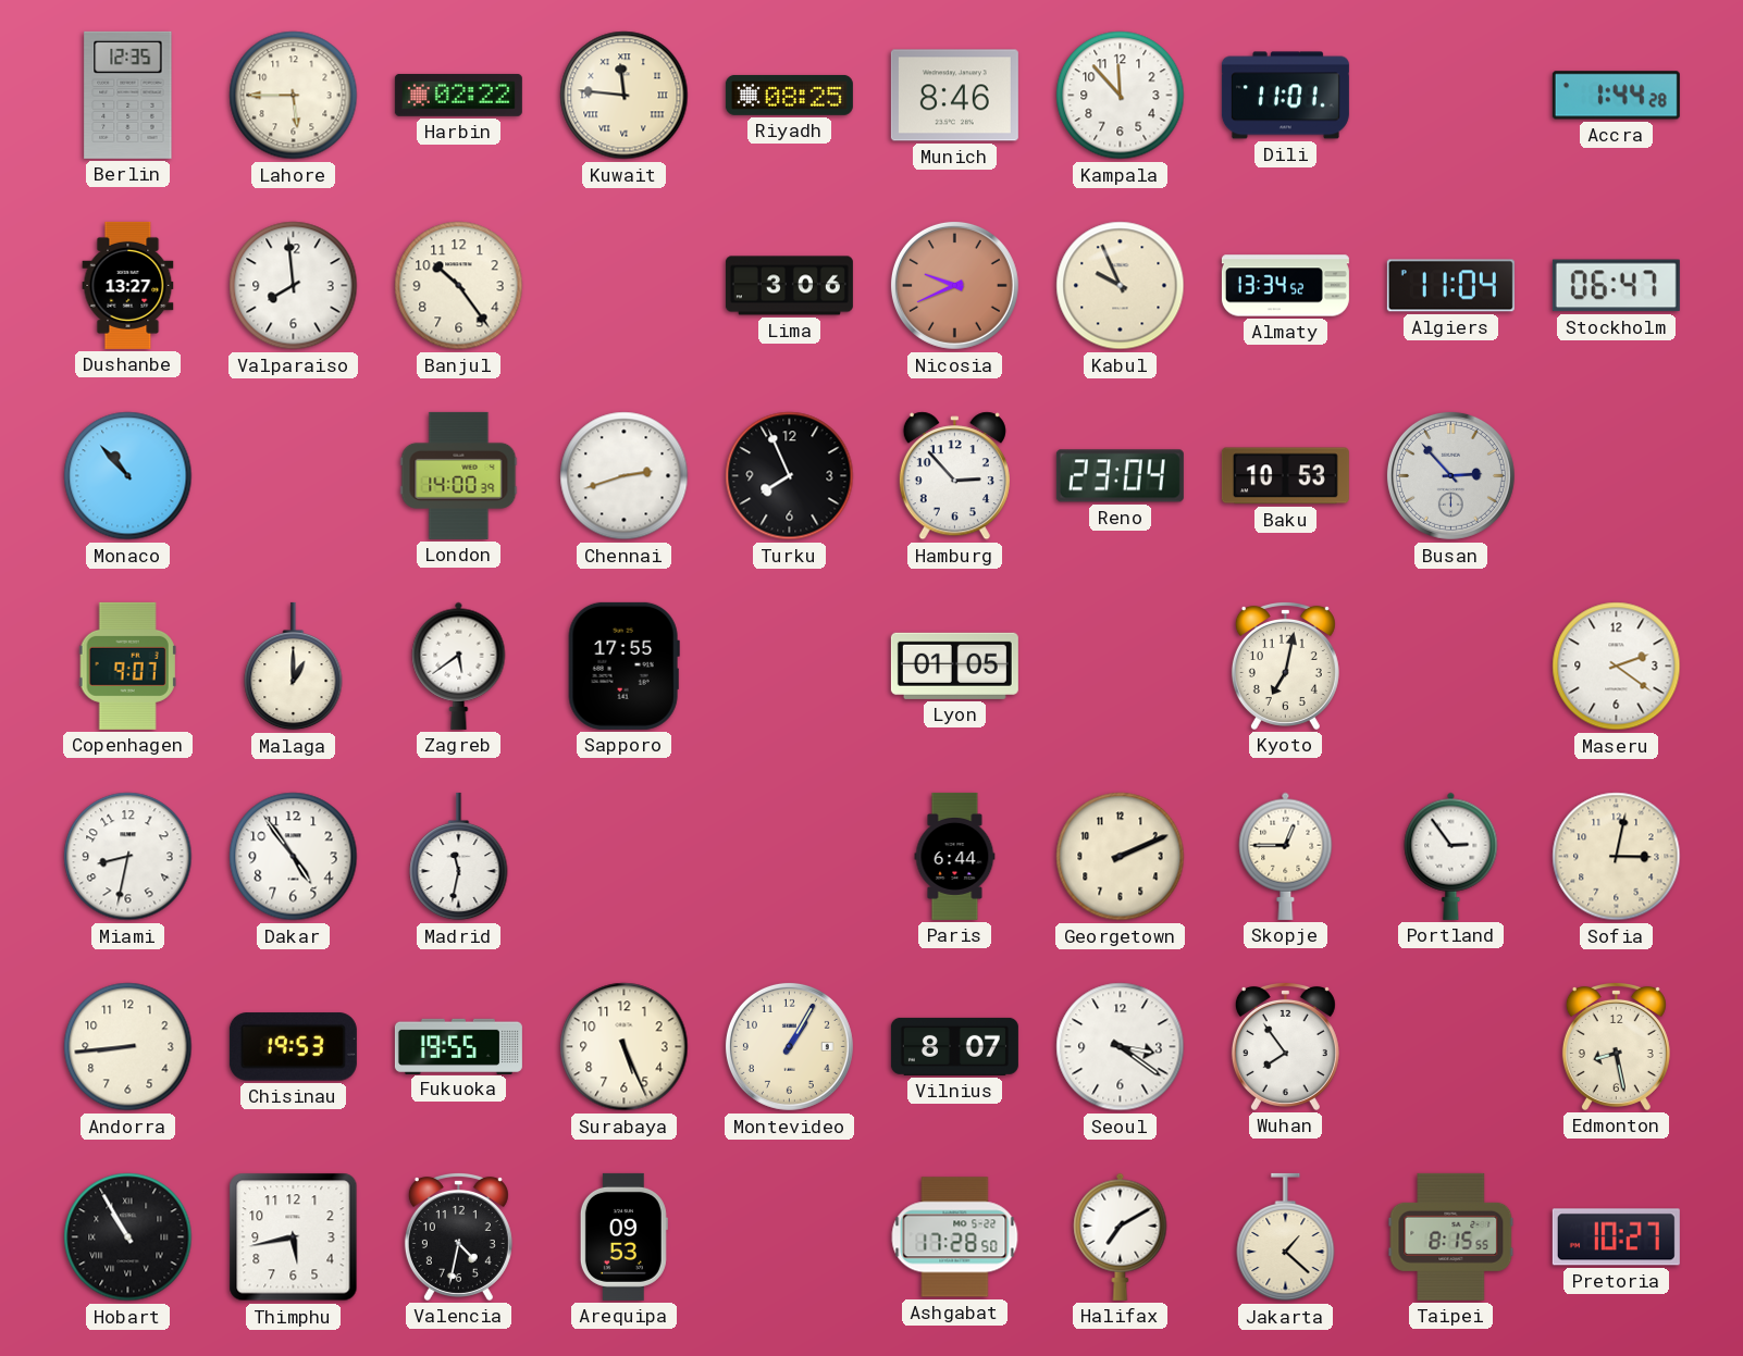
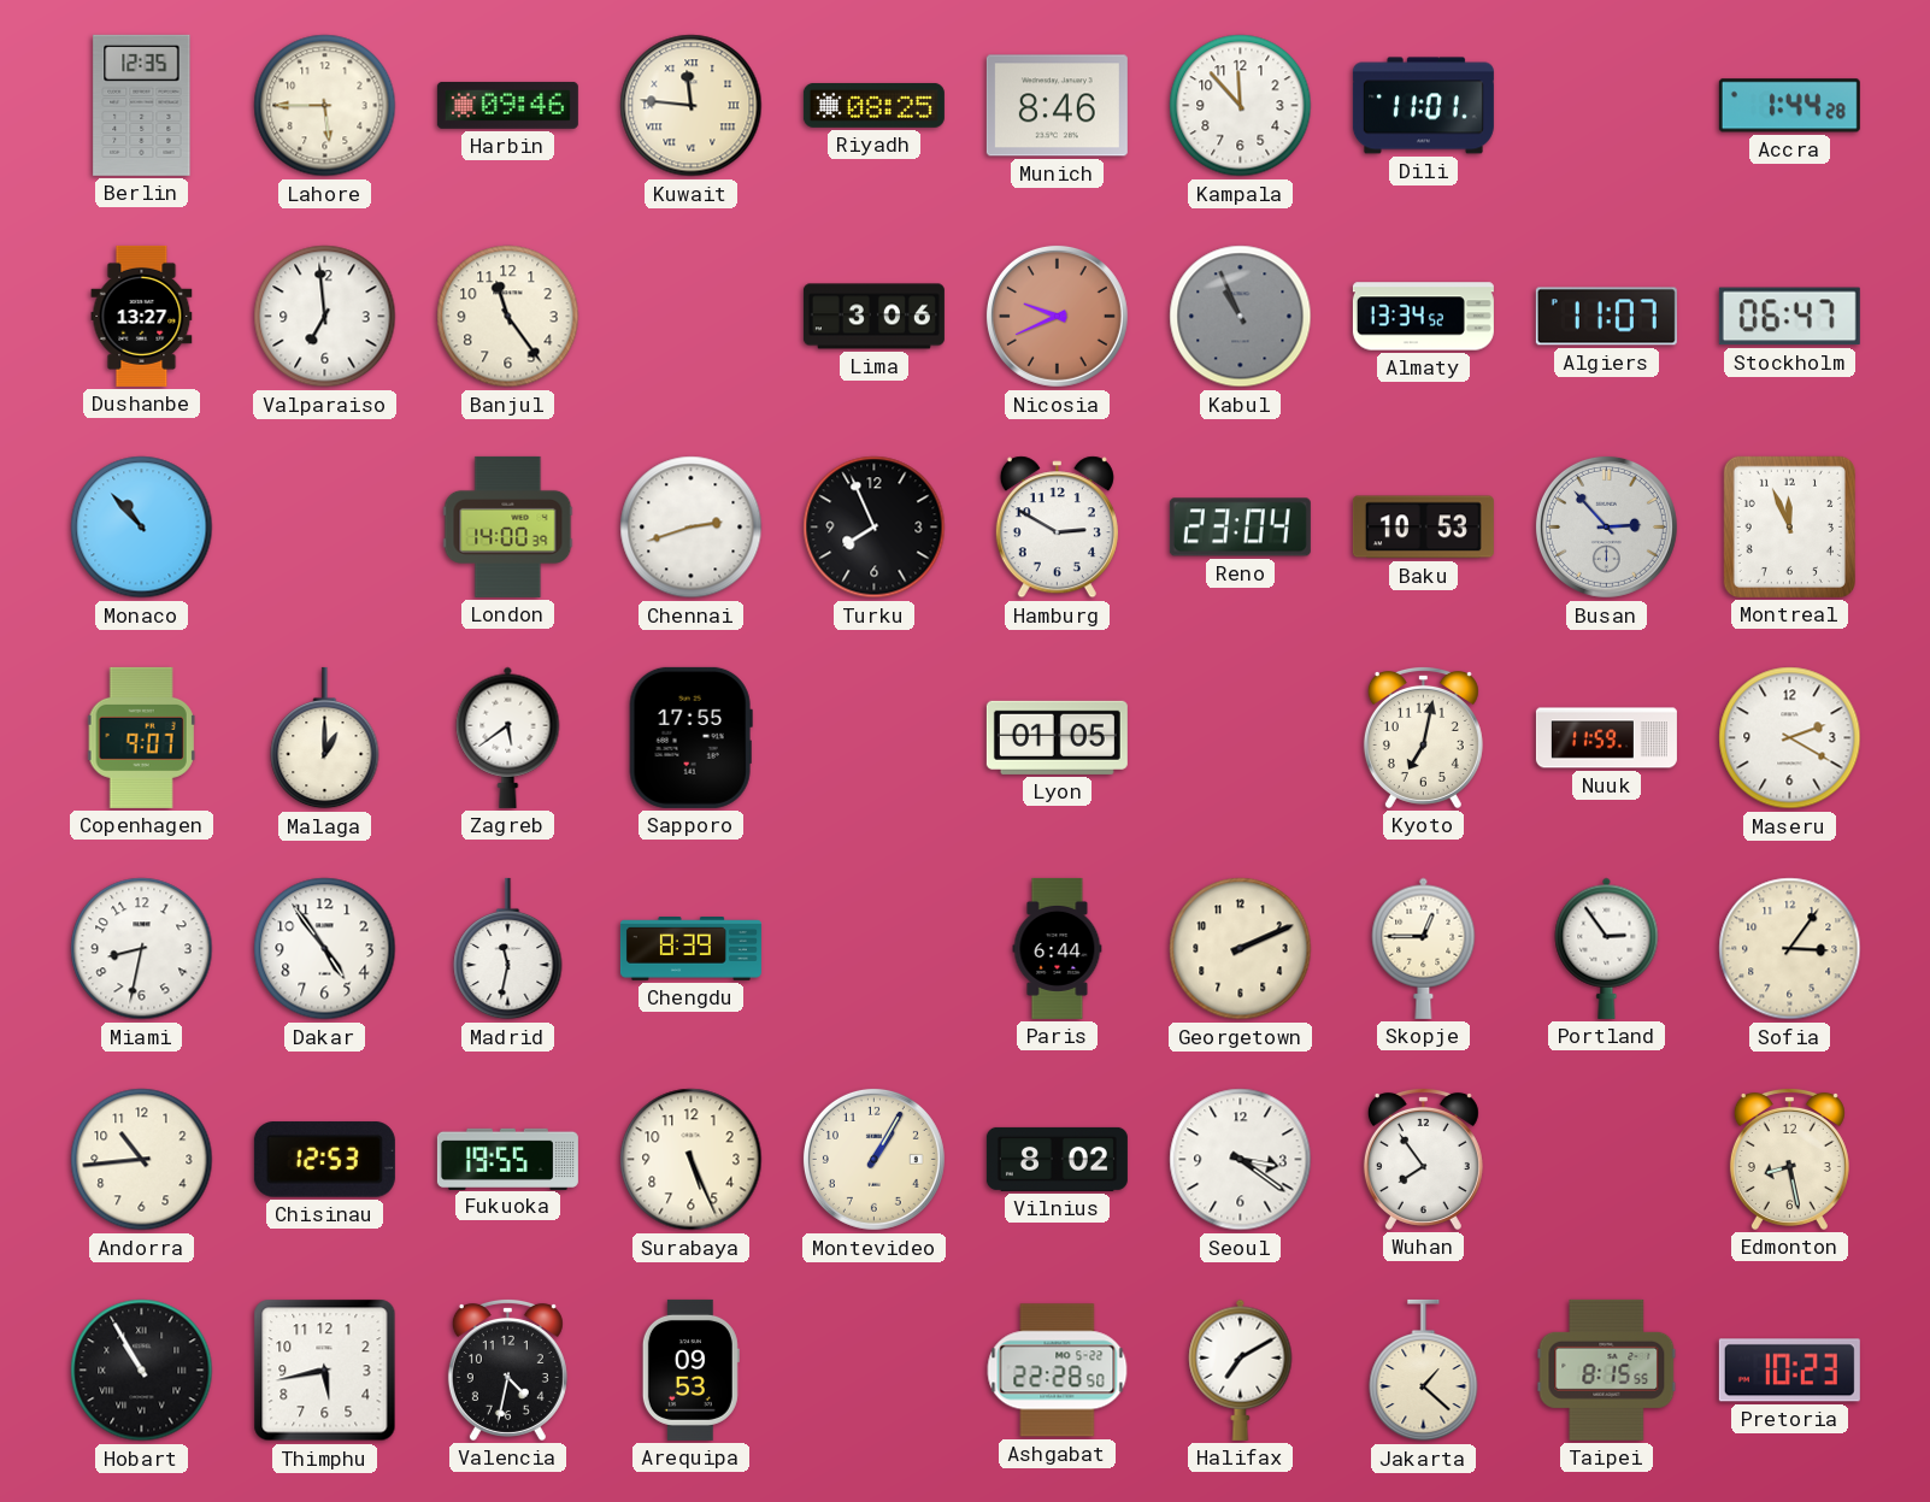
Harbin: 02:22 -> 09:46
Valparaiso: 7:59 -> 6:59
Banjul: 10:24 -> 11:24
Kabul: 9:56 -> 10:56
Kabul dial: cream -> grey
Algiers: 11:04 -> 11:07
Hamburg: 2:53 -> 2:50
Montreal: none -> 11:56
Nuuk: none -> 11:59
Maseru: 2:21 -> 2:20
Chengdu: none -> 8:39
Sofia: 3:02 -> 3:06
Andorra: 8:44 -> 10:44
Chisinau: 19:53 -> 12:53
Vilnius: 8:07 -> 8:02
Ashgabat: 17:28 -> 22:28
Pretoria: 10:27 -> 10:23
